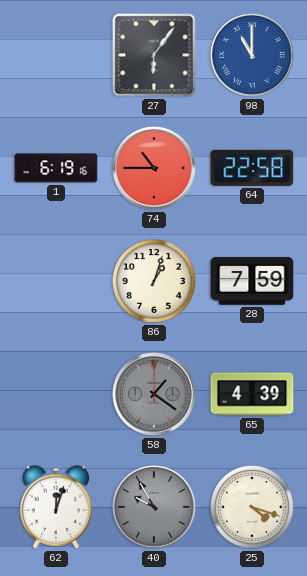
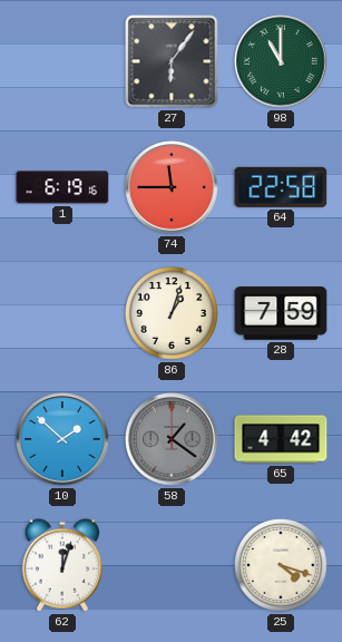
98 dial: blue -> green
74: 10:45 -> 11:45
10: none -> 1:52
65: 4:39 -> 4:42
40: 9:55 -> none
